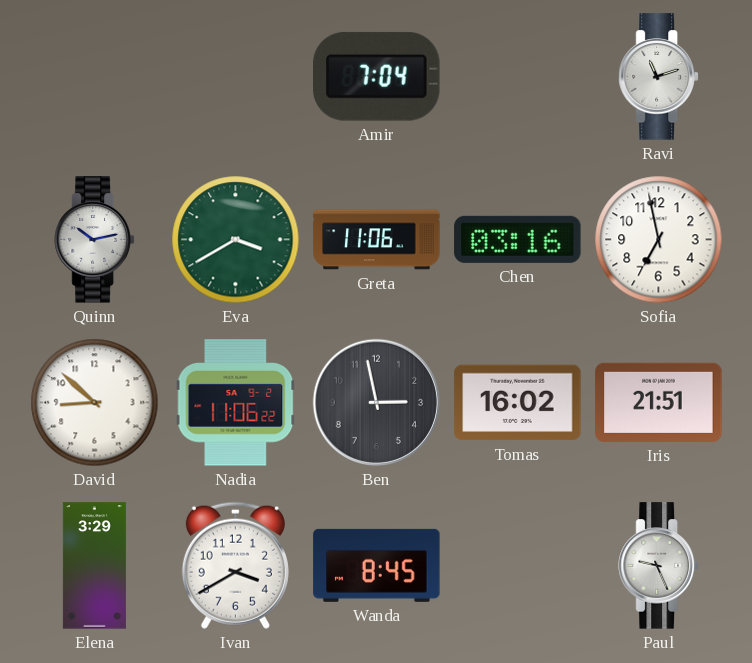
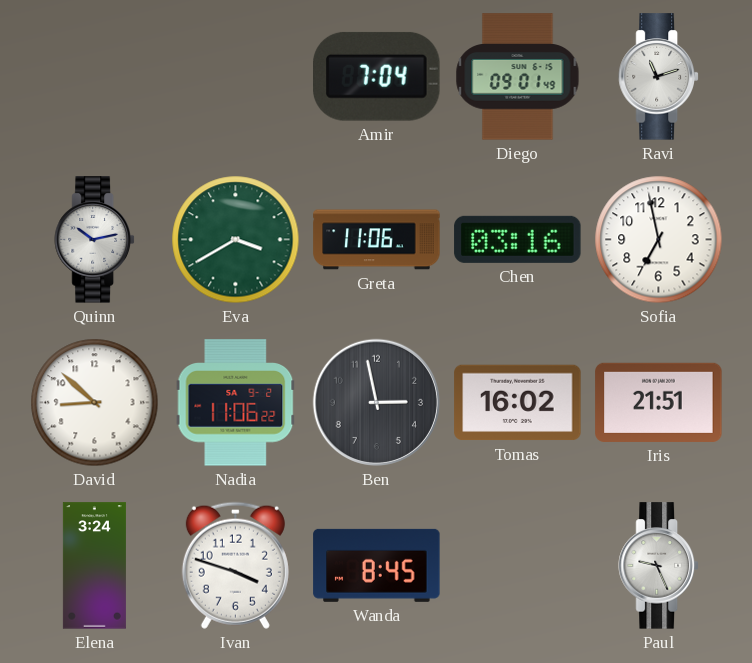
Diego: none -> 09:01
Elena: 3:29 -> 3:24
Ivan: 3:40 -> 3:48
